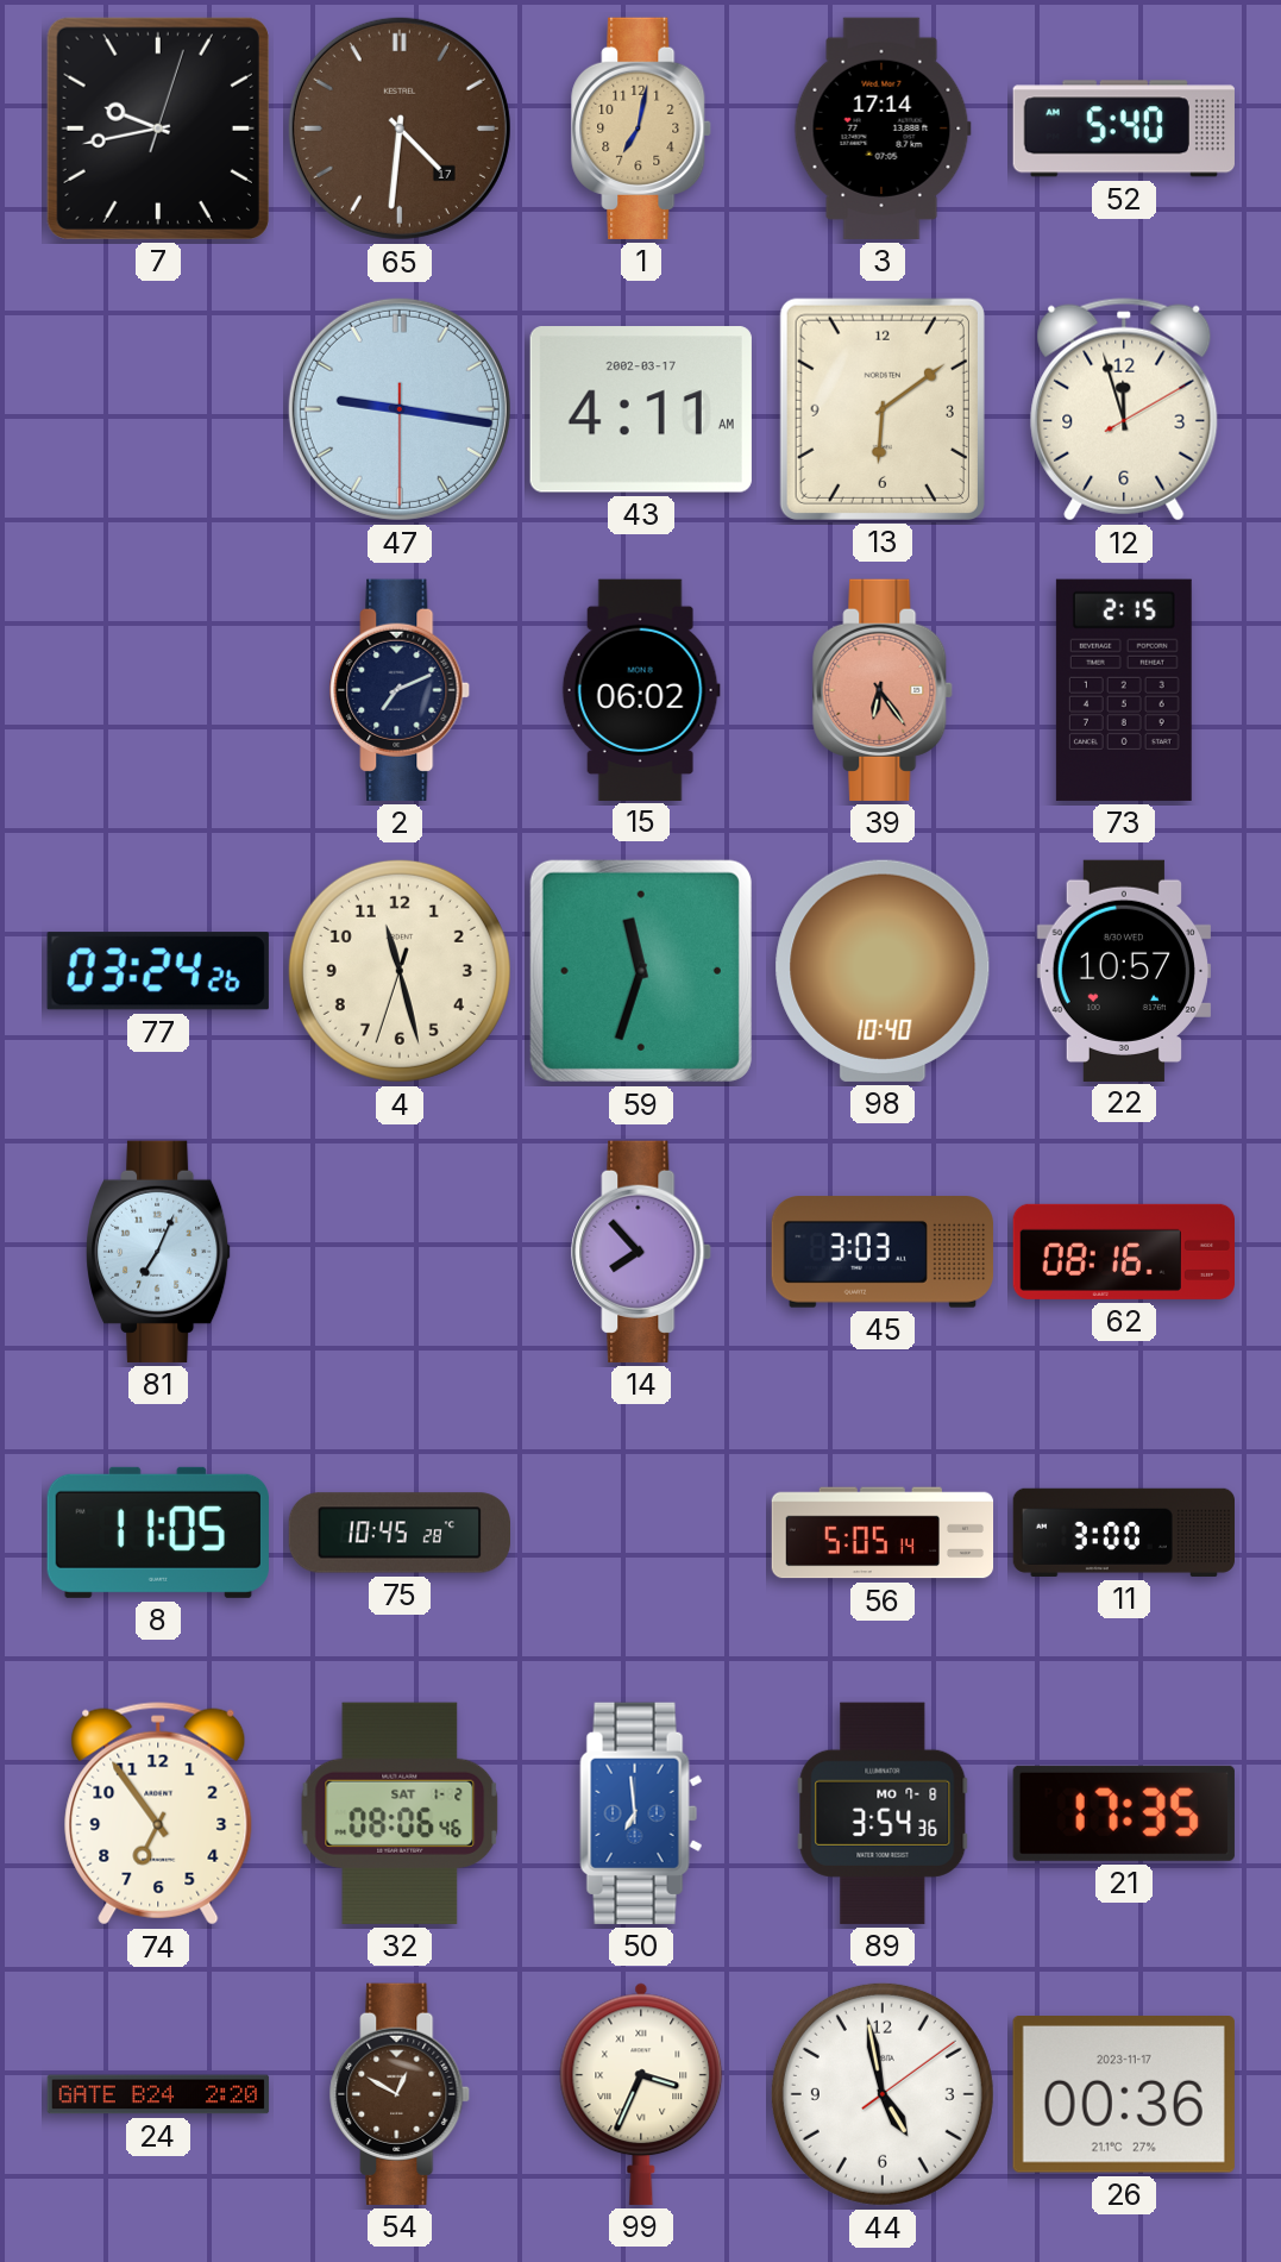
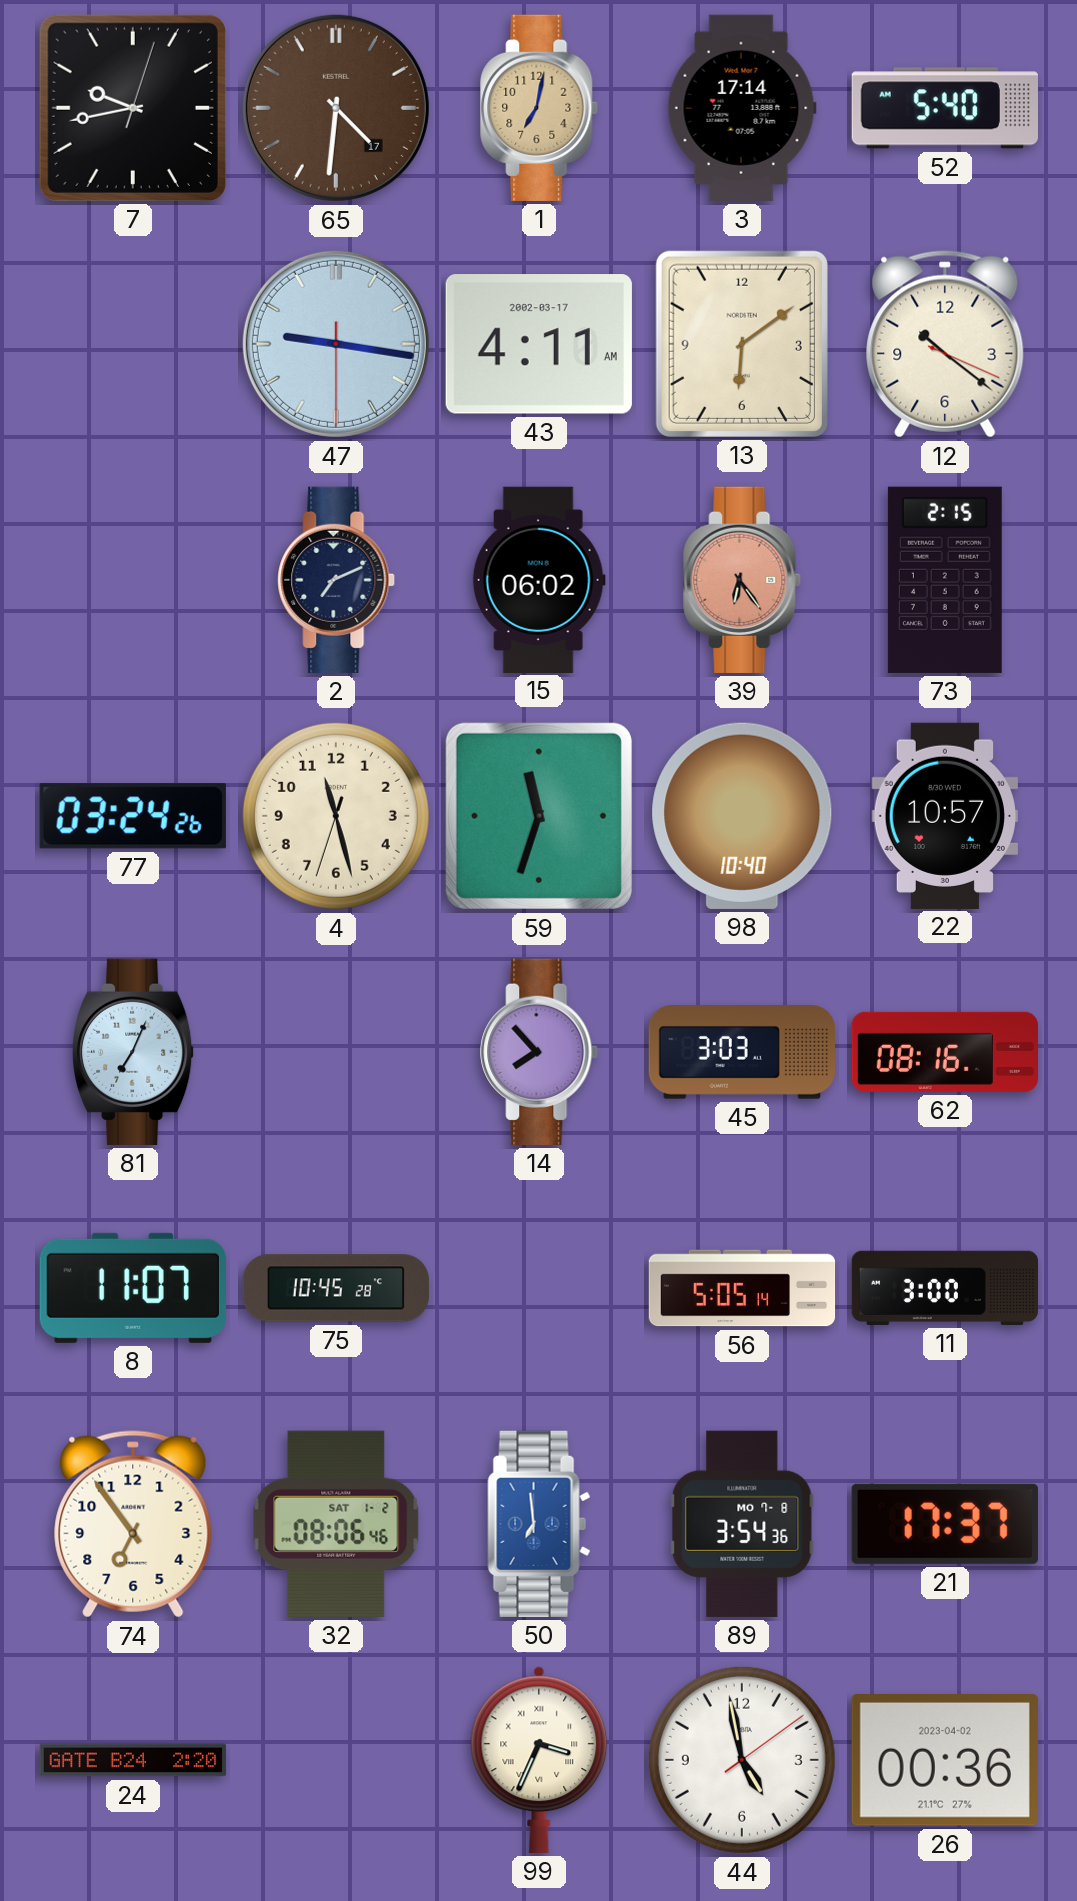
12: 11:57 -> 10:21
8: 11:05 -> 11:07
21: 17:35 -> 17:37
54: 12:50 -> none
26 date: 2023-11-17 -> 2023-04-02
